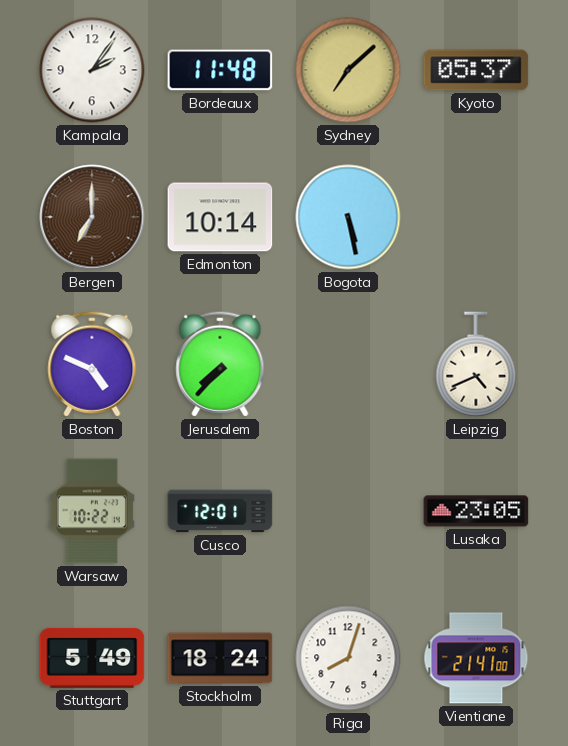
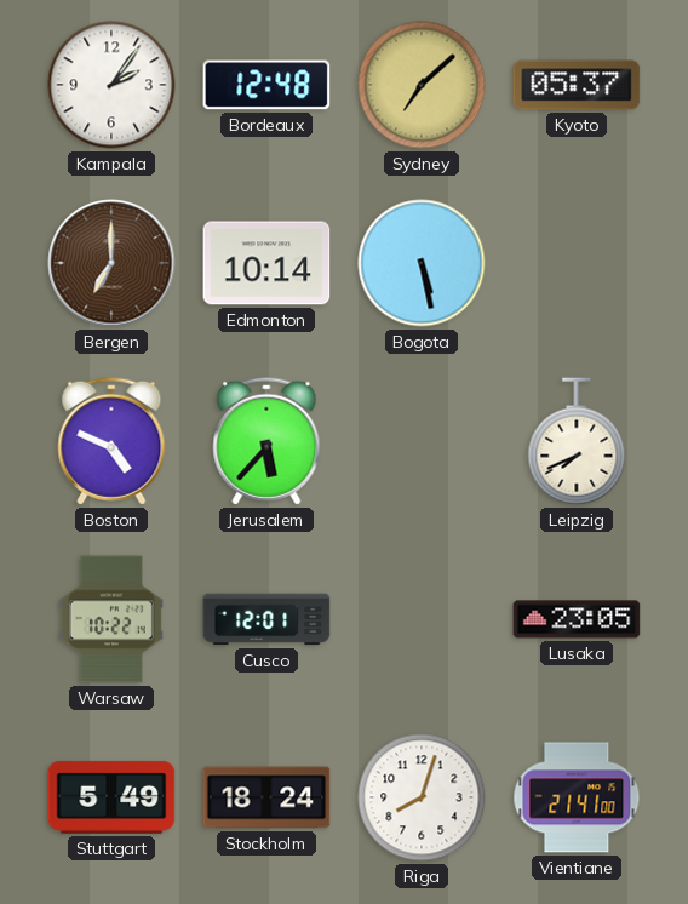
Bordeaux: 11:48 -> 12:48
Jerusalem: 7:37 -> 5:37
Leipzig: 4:41 -> 7:41
